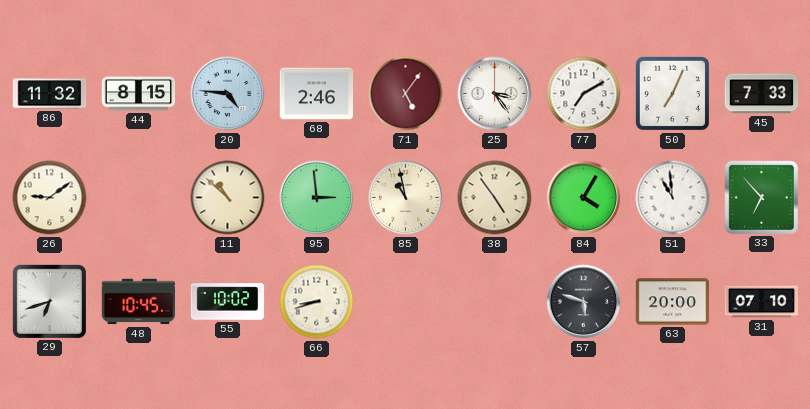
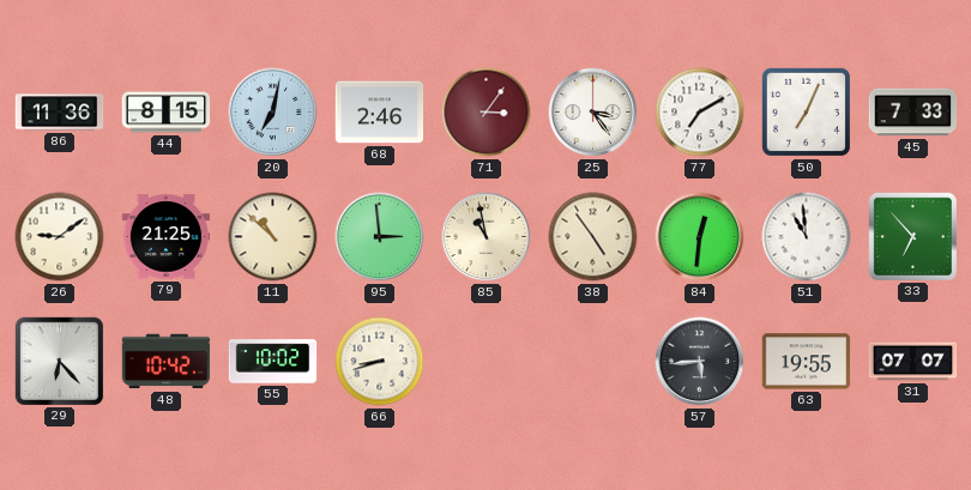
86: 11:32 -> 11:36
20: 4:46 -> 7:02
71: 5:06 -> 3:06
79: none -> 21:25
84: 4:05 -> 12:31
29: 6:42 -> 6:23
48: 10:45 -> 10:42
57: 5:48 -> 5:44
63: 20:00 -> 19:55
31: 07:10 -> 07:07
